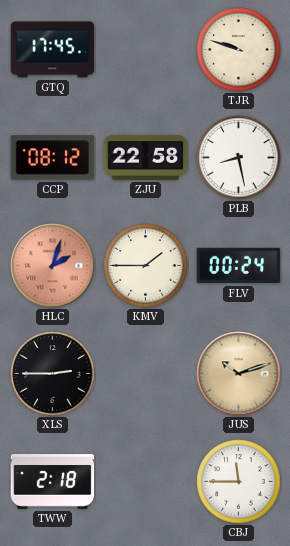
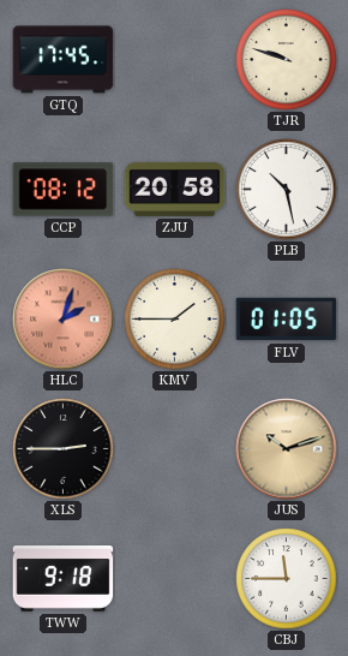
ZJU: 22:58 -> 20:58
PLB: 8:28 -> 10:28
FLV: 00:24 -> 01:05
TWW: 2:18 -> 9:18
